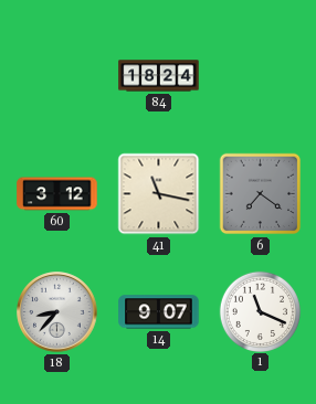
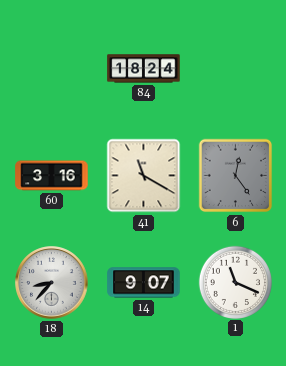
60: 3:12 -> 3:16
41: 11:17 -> 11:20
6: 7:21 -> 12:24
